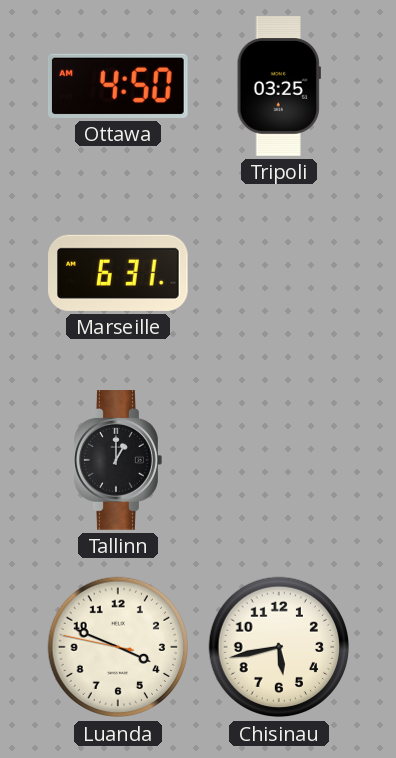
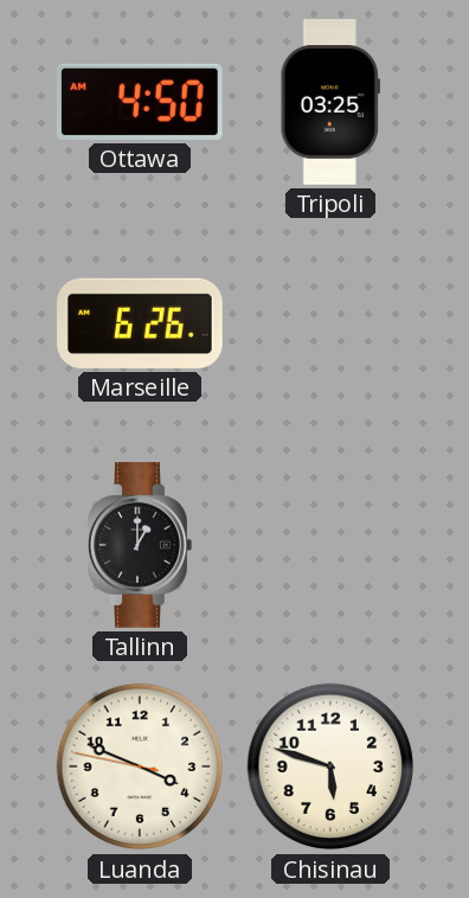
Marseille: 6:31 -> 6:26
Chisinau: 5:43 -> 5:48
